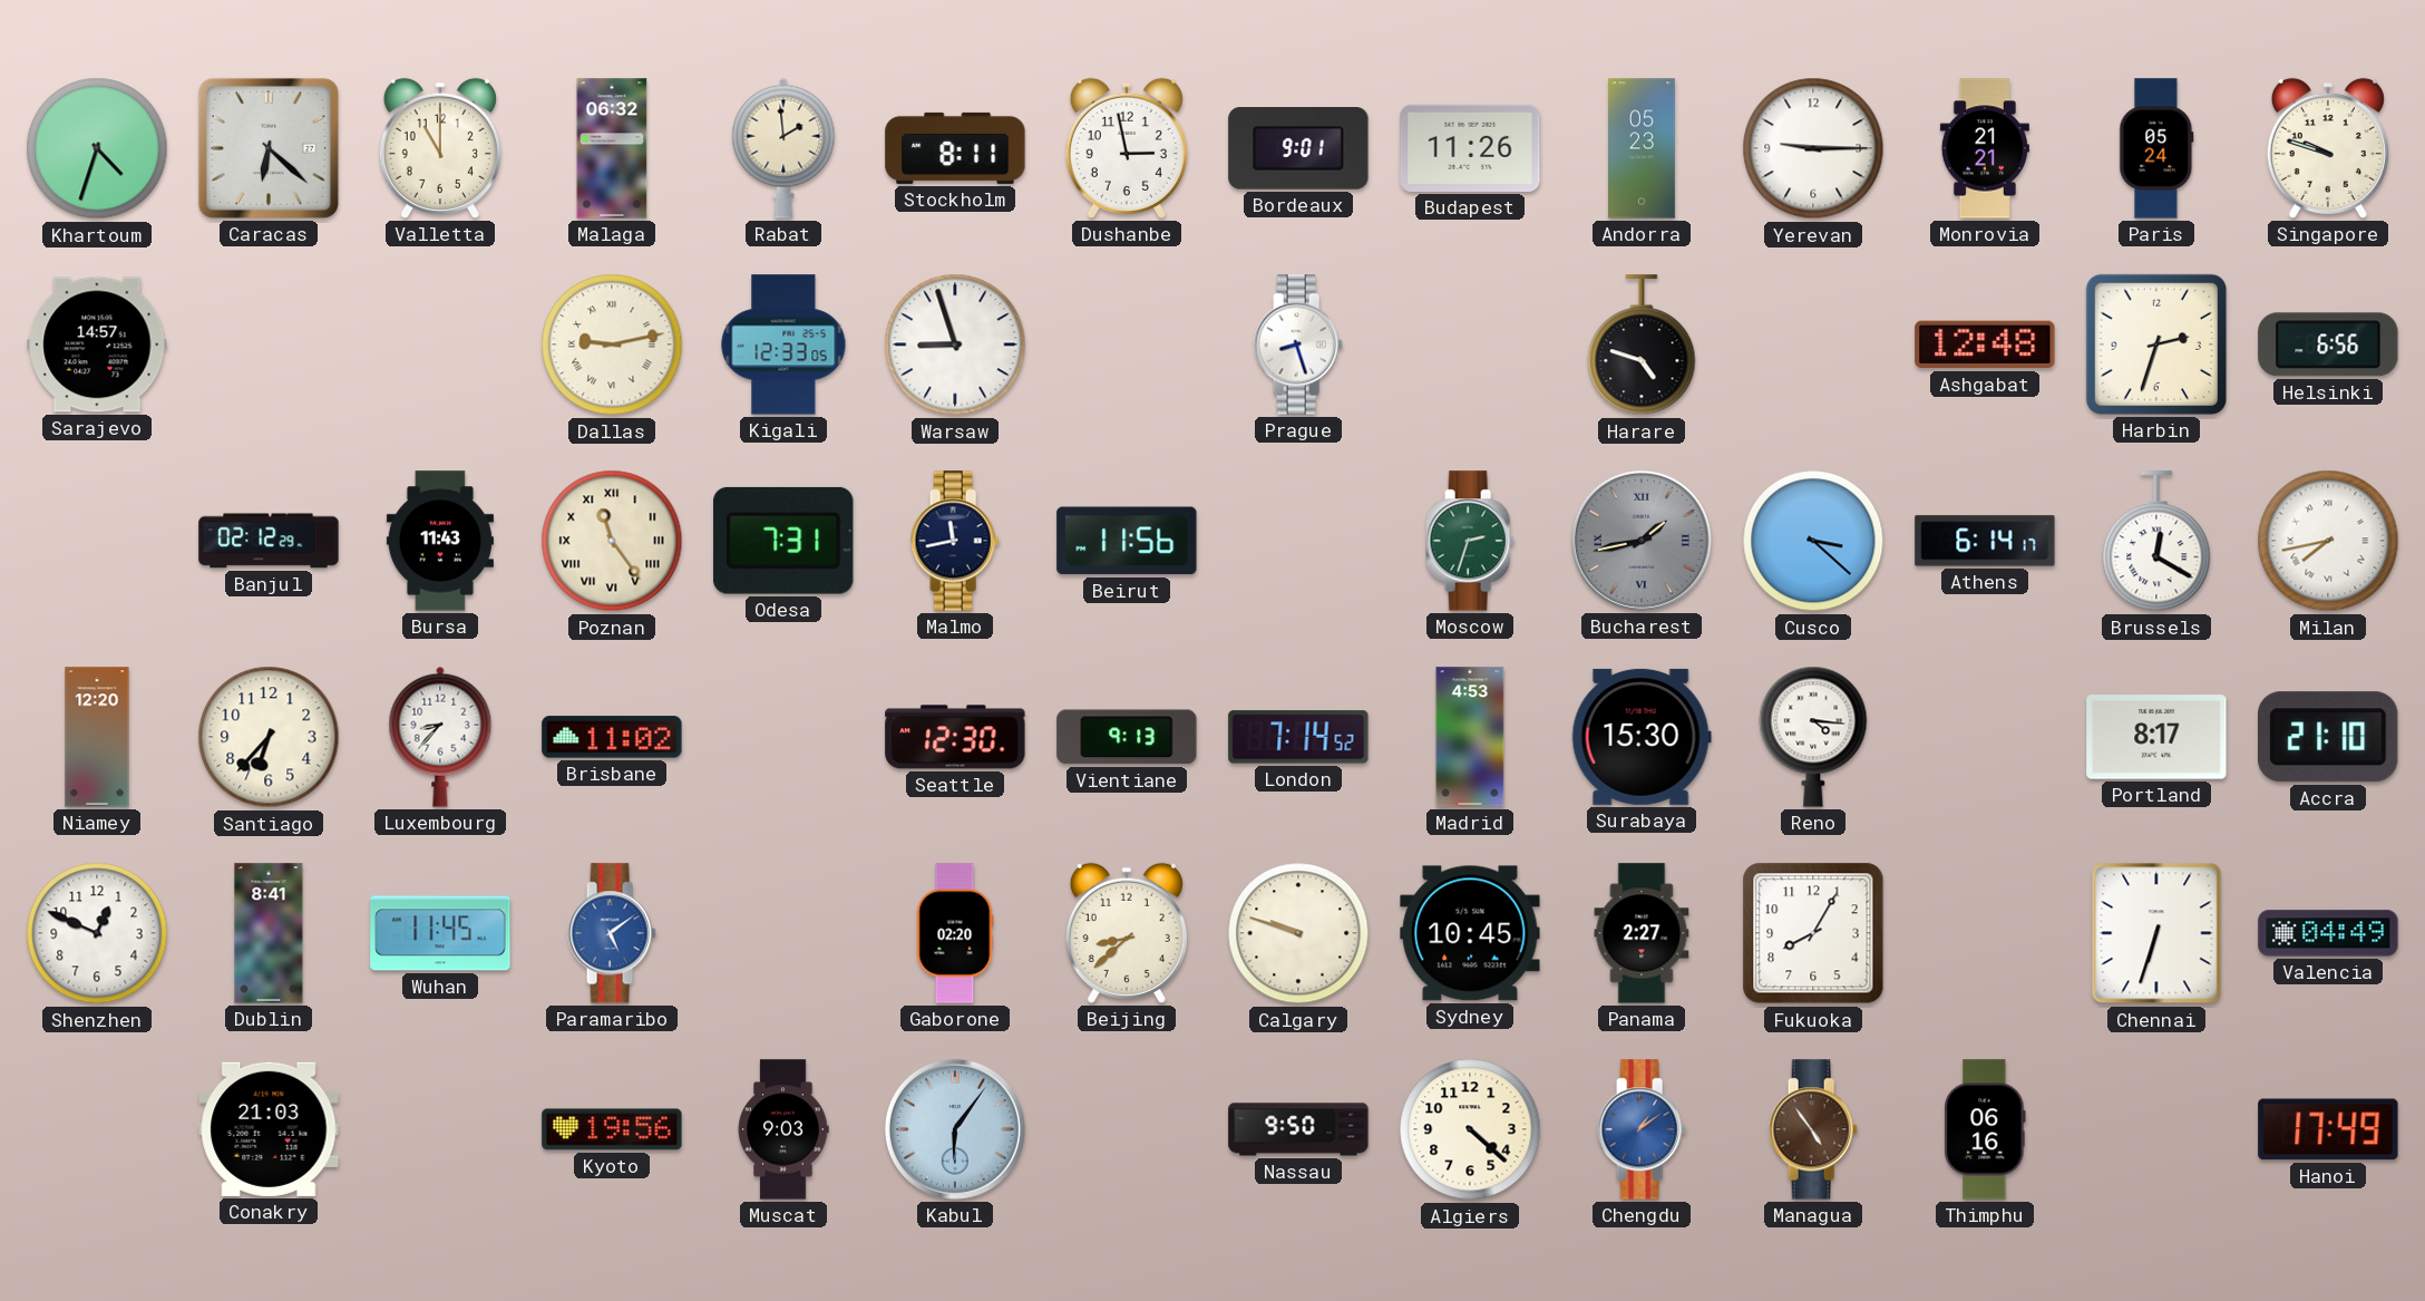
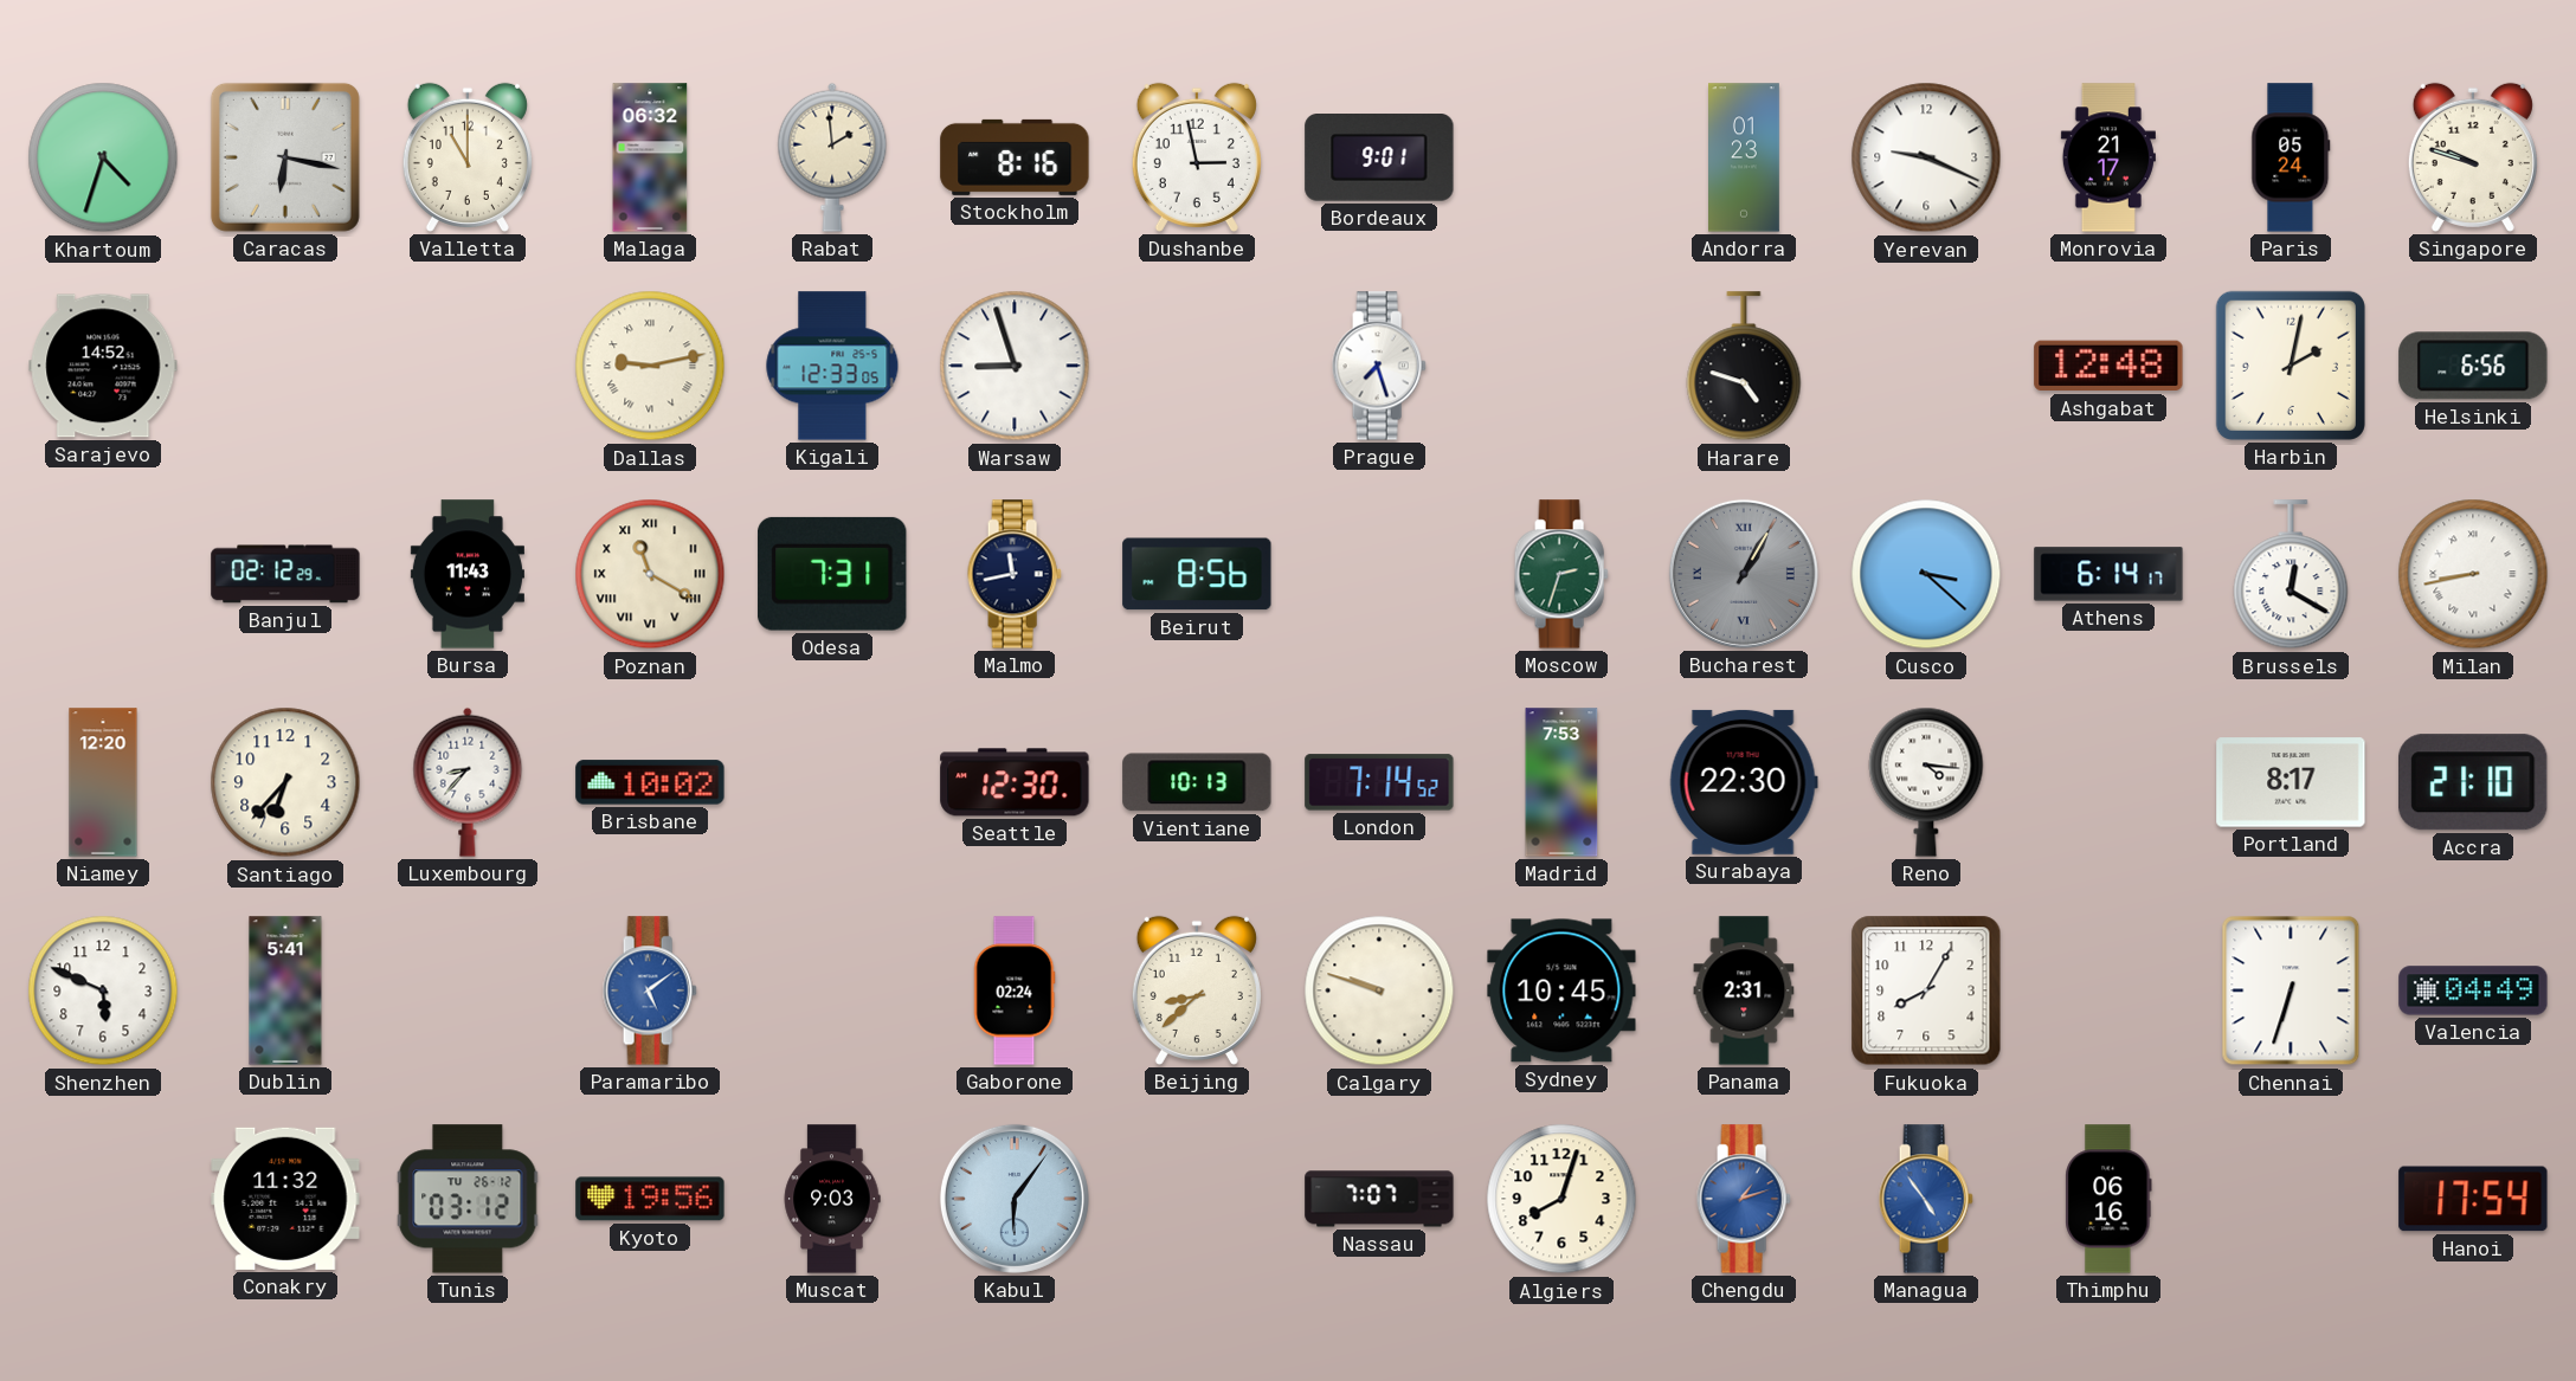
Caracas: 6:22 -> 6:17
Stockholm: 8:11 -> 8:16
Budapest: 11:26 -> none
Andorra: 05:23 -> 01:23
Yerevan: 9:15 -> 9:19
Monrovia: 21:21 -> 21:17
Sarajevo: 14:57 -> 14:52
Prague: 8:27 -> 7:27
Harbin: 2:33 -> 2:02
Poznan: 11:24 -> 11:20
Beirut: 11:56 -> 8:56
Bucharest: 1:43 -> 1:05
Milan: 7:43 -> 8:43
Brisbane: 11:02 -> 10:02
Vientiane: 9:13 -> 10:13
Madrid: 4:53 -> 7:53
Surabaya: 15:30 -> 22:30
Shenzhen: 12:49 -> 5:49
Dublin: 8:41 -> 5:41
Wuhan: 11:45 -> none
Gaborone: 02:20 -> 02:24
Panama: 2:27 -> 2:31
Conakry: 21:03 -> 11:32
Tunis: none -> 03:12
Nassau: 9:50 -> 7:07
Algiers: 4:22 -> 8:03
Chengdu: 1:09 -> 1:12
Managua dial: brown -> blue
Hanoi: 17:49 -> 17:54
